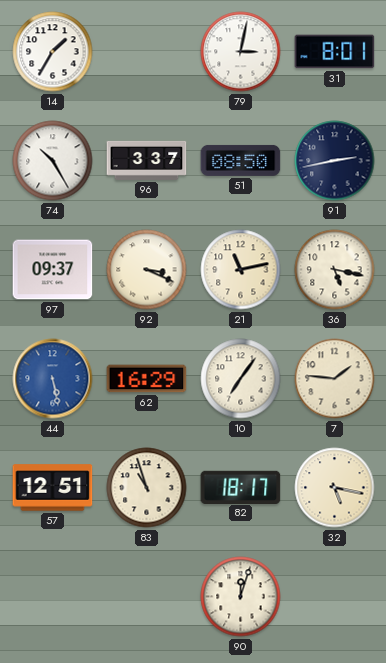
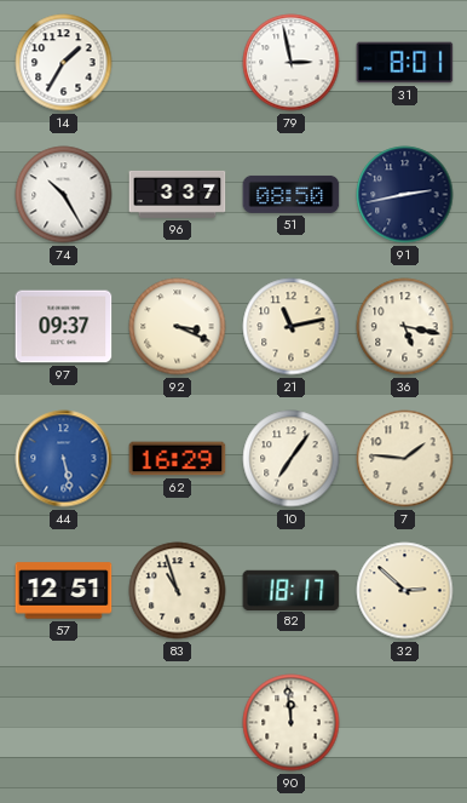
79: 3:02 -> 2:58
32: 5:17 -> 2:52
90: 12:03 -> 11:59
